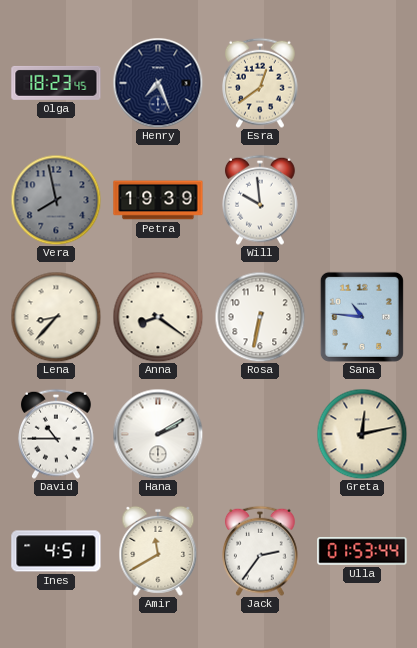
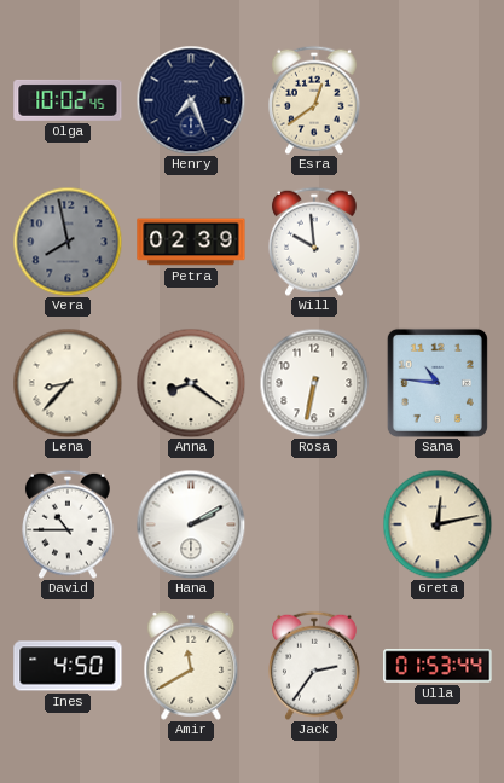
Olga: 18:23 -> 10:02
Petra: 19:39 -> 02:39
Ines: 4:51 -> 4:50
